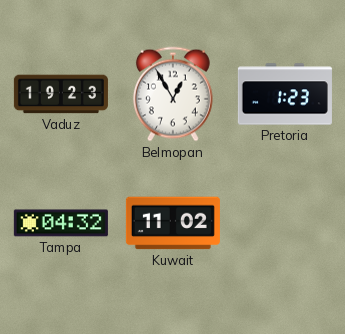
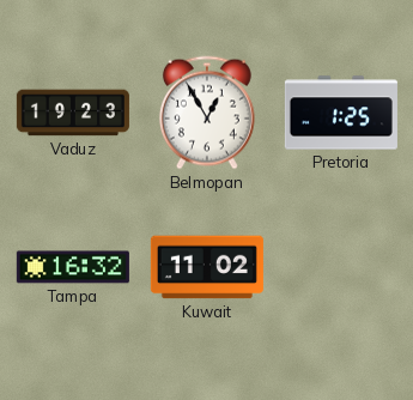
Pretoria: 1:23 -> 1:25
Tampa: 04:32 -> 16:32
